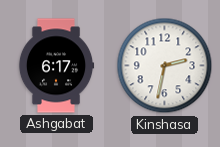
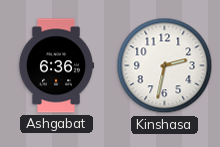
Ashgabat: 6:17 -> 6:36
